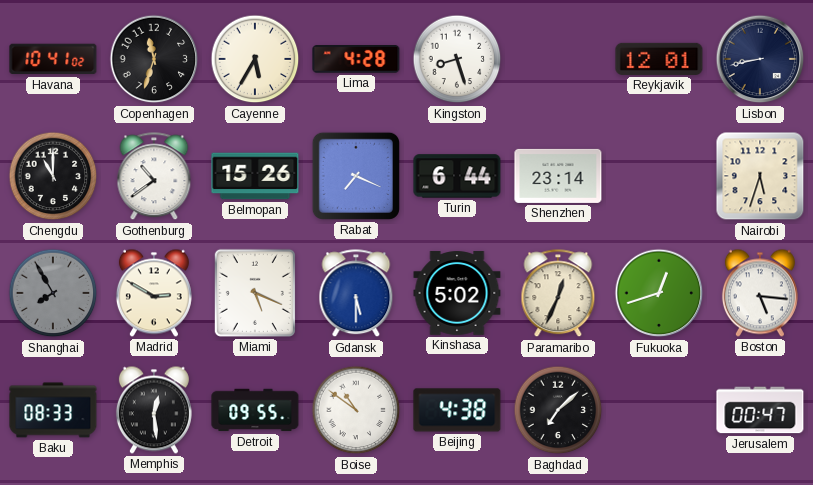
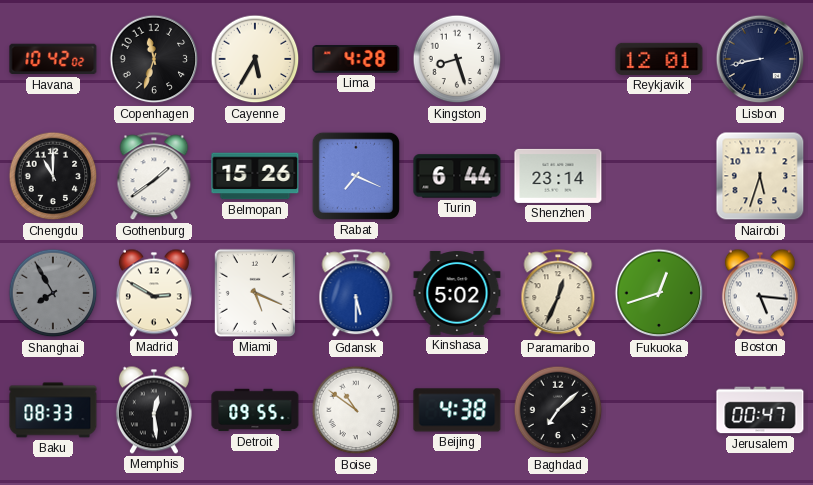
Havana: 10:41 -> 10:42
Gothenburg: 10:39 -> 1:39
